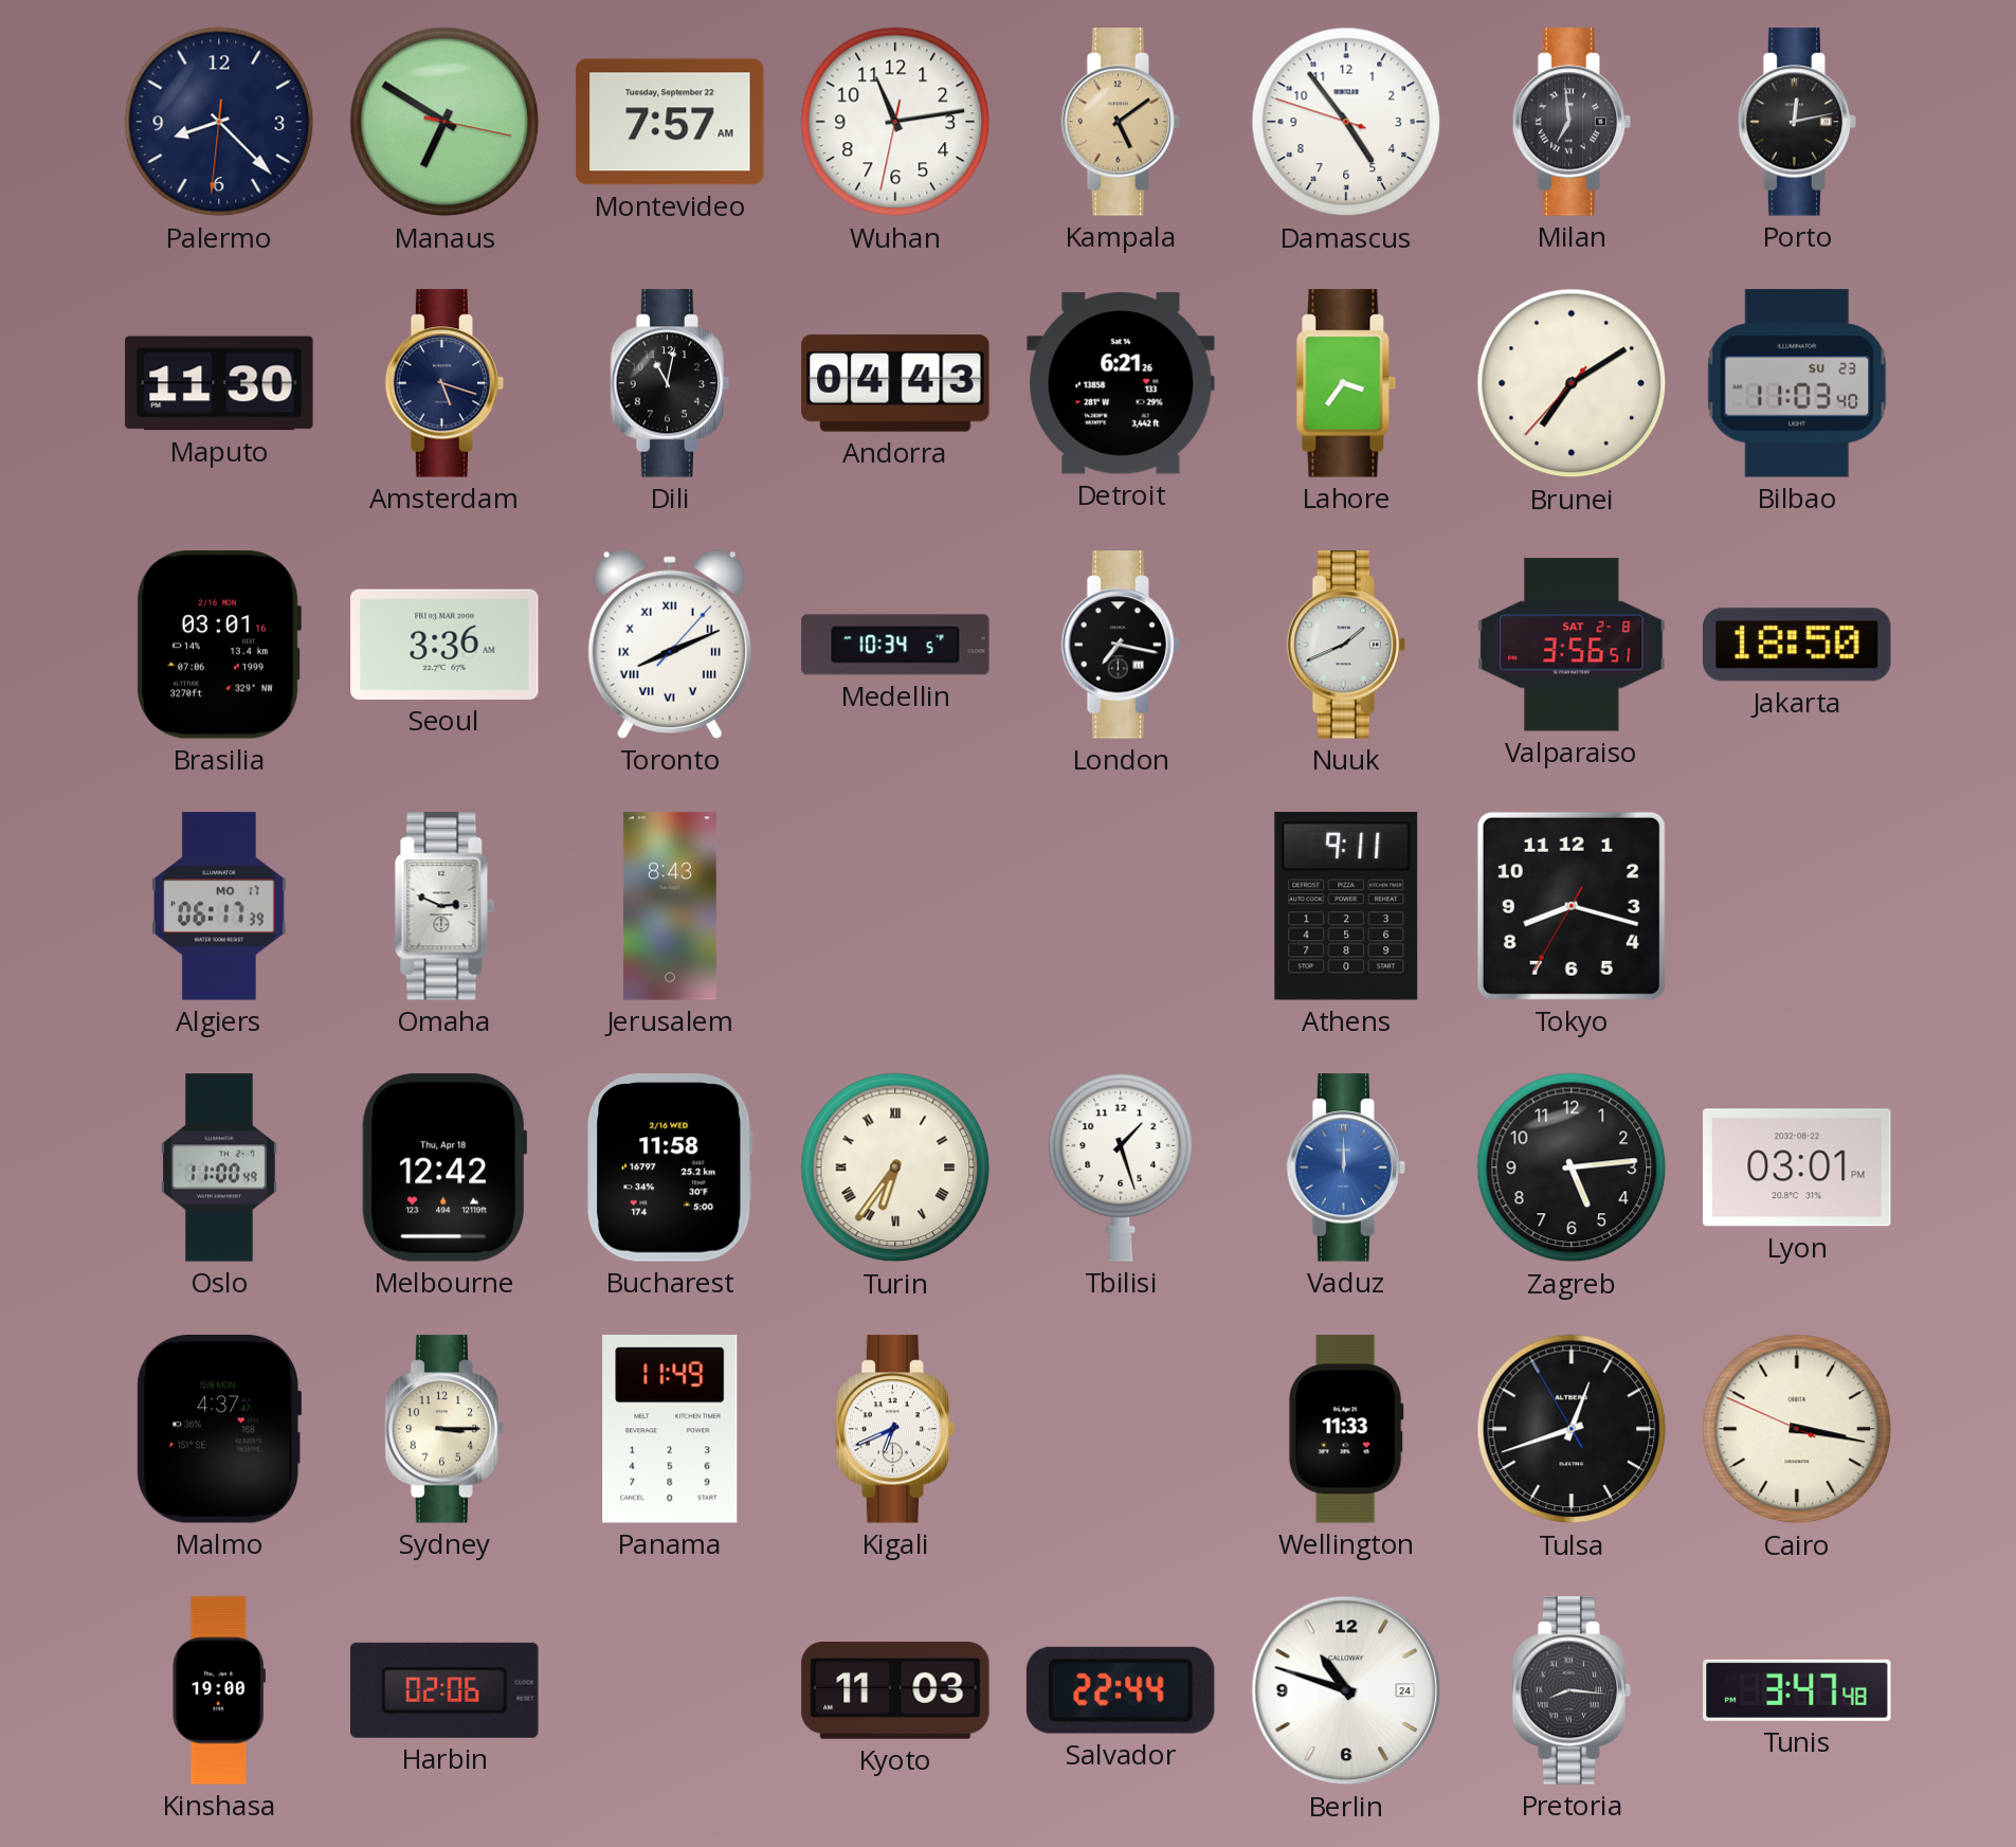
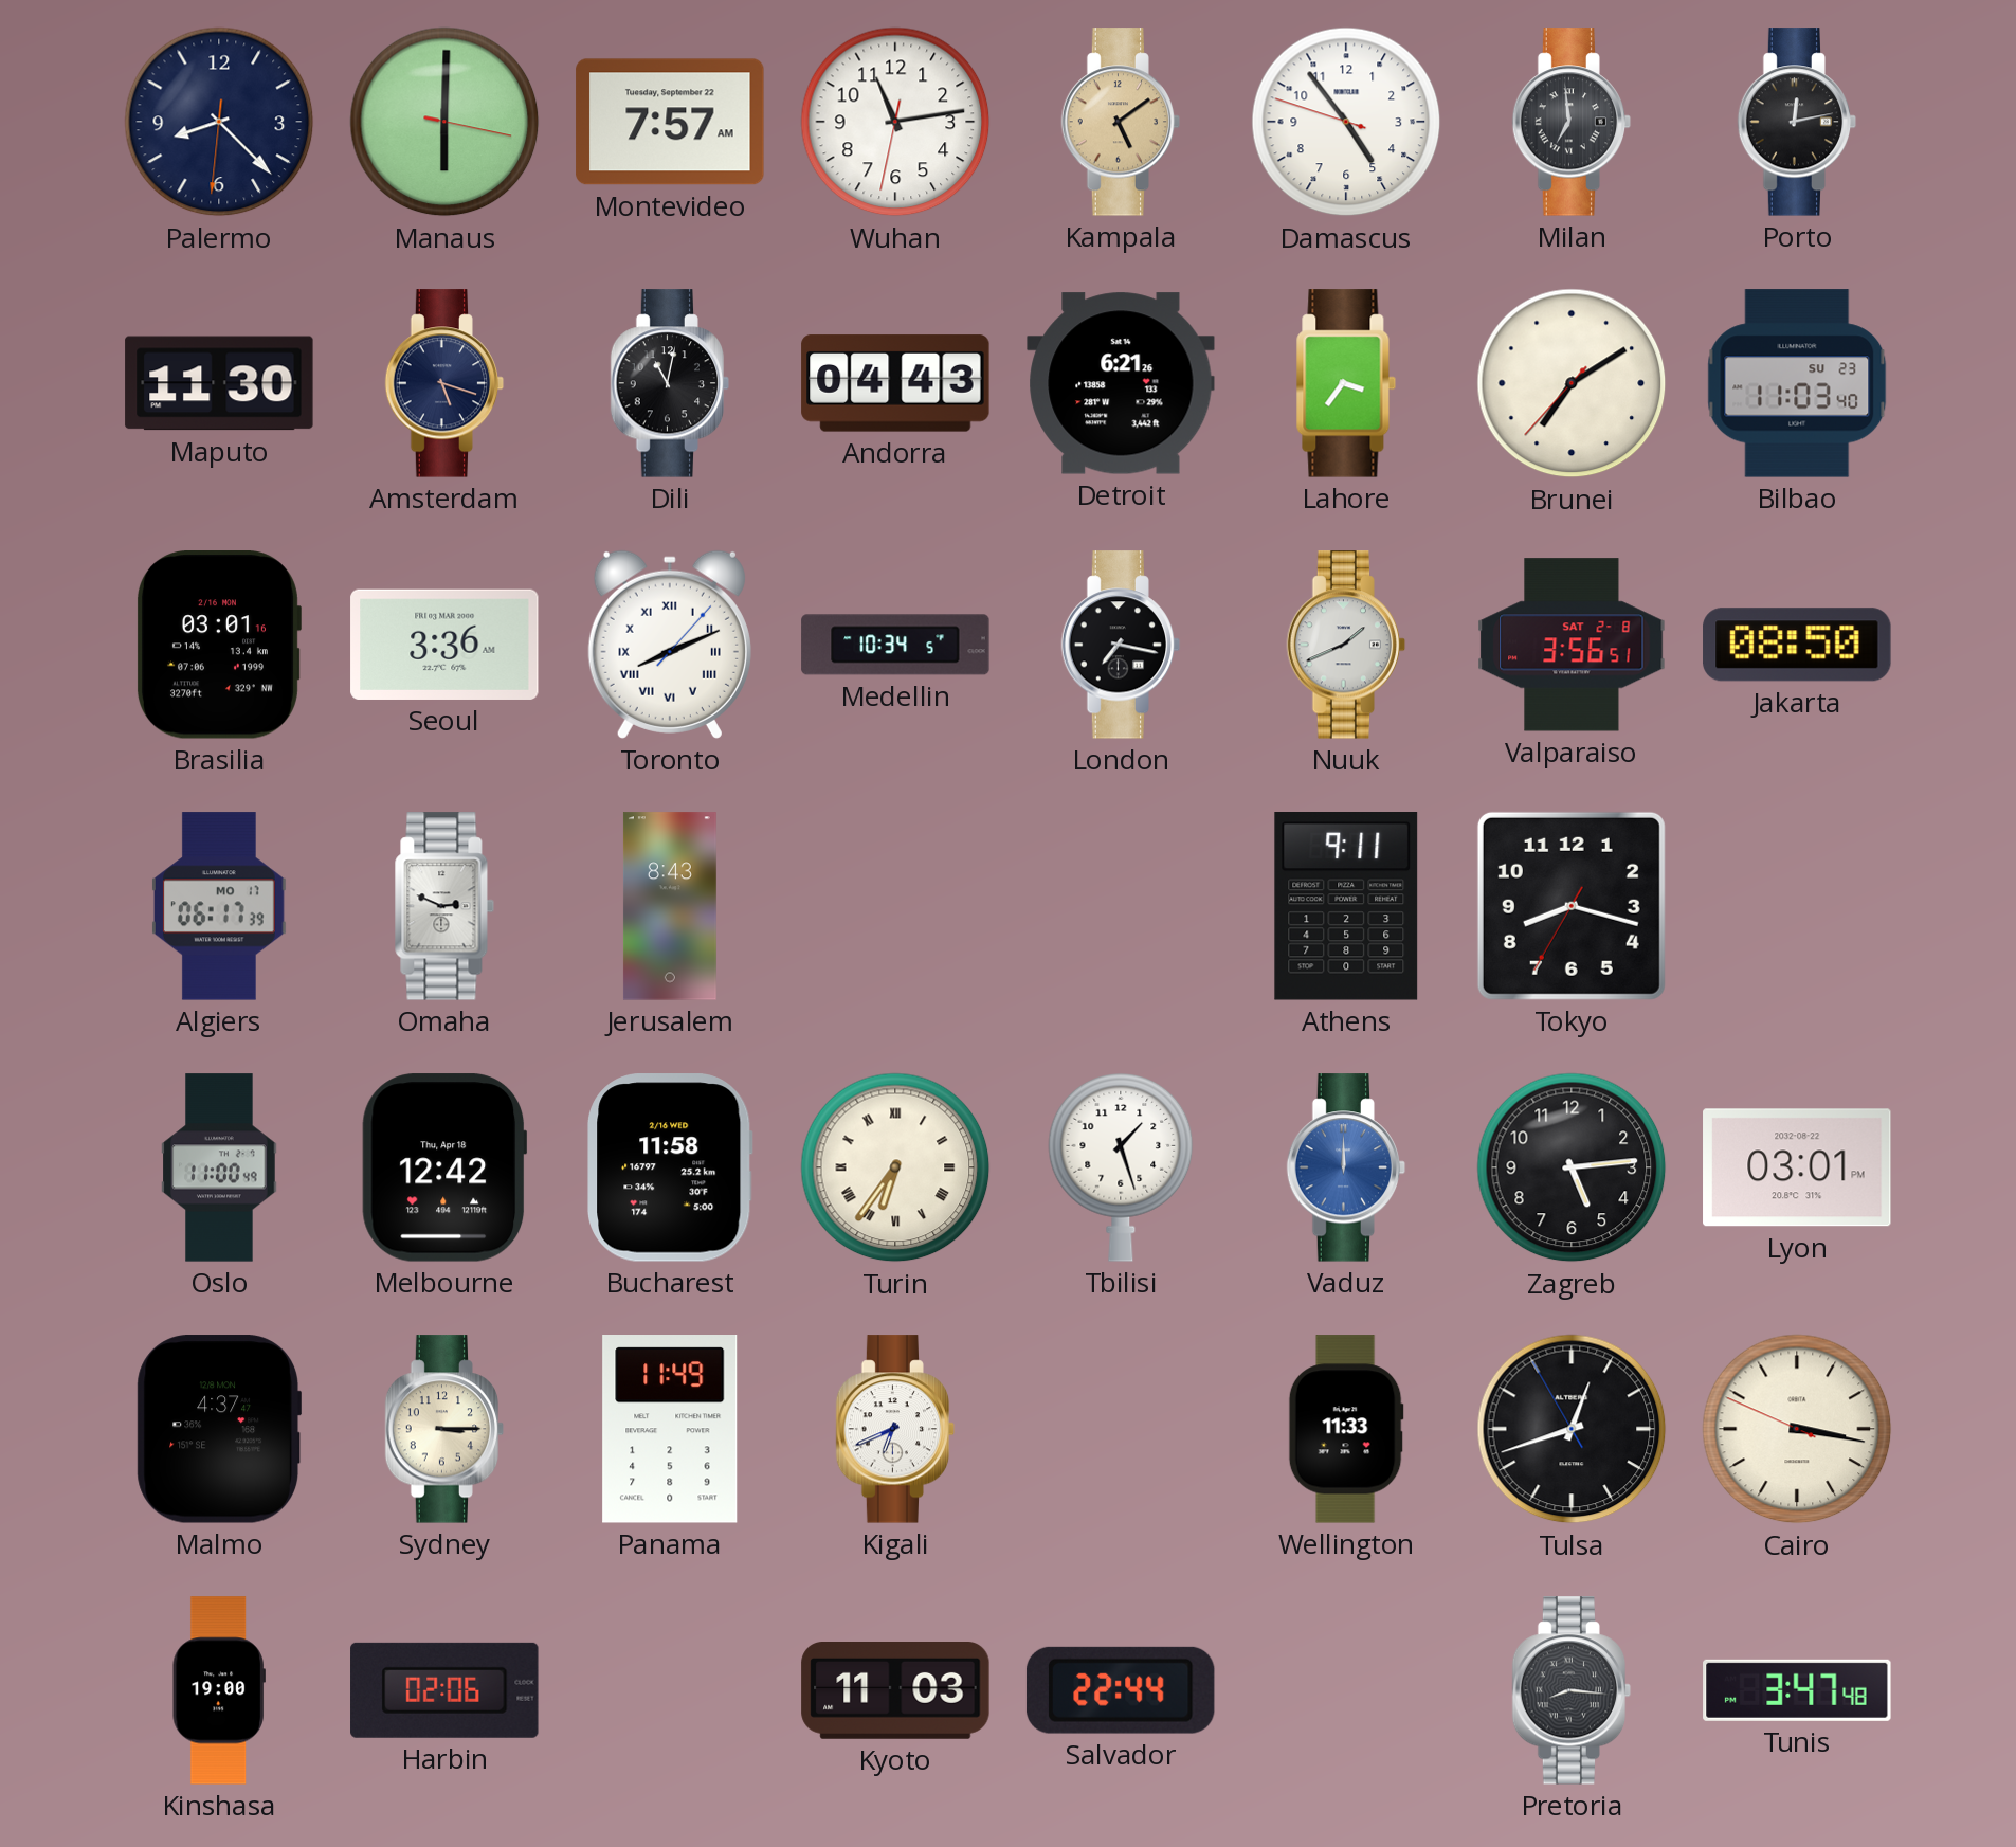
Manaus: 6:50 -> 6:00
Jakarta: 18:50 -> 08:50
Berlin: 10:48 -> none
